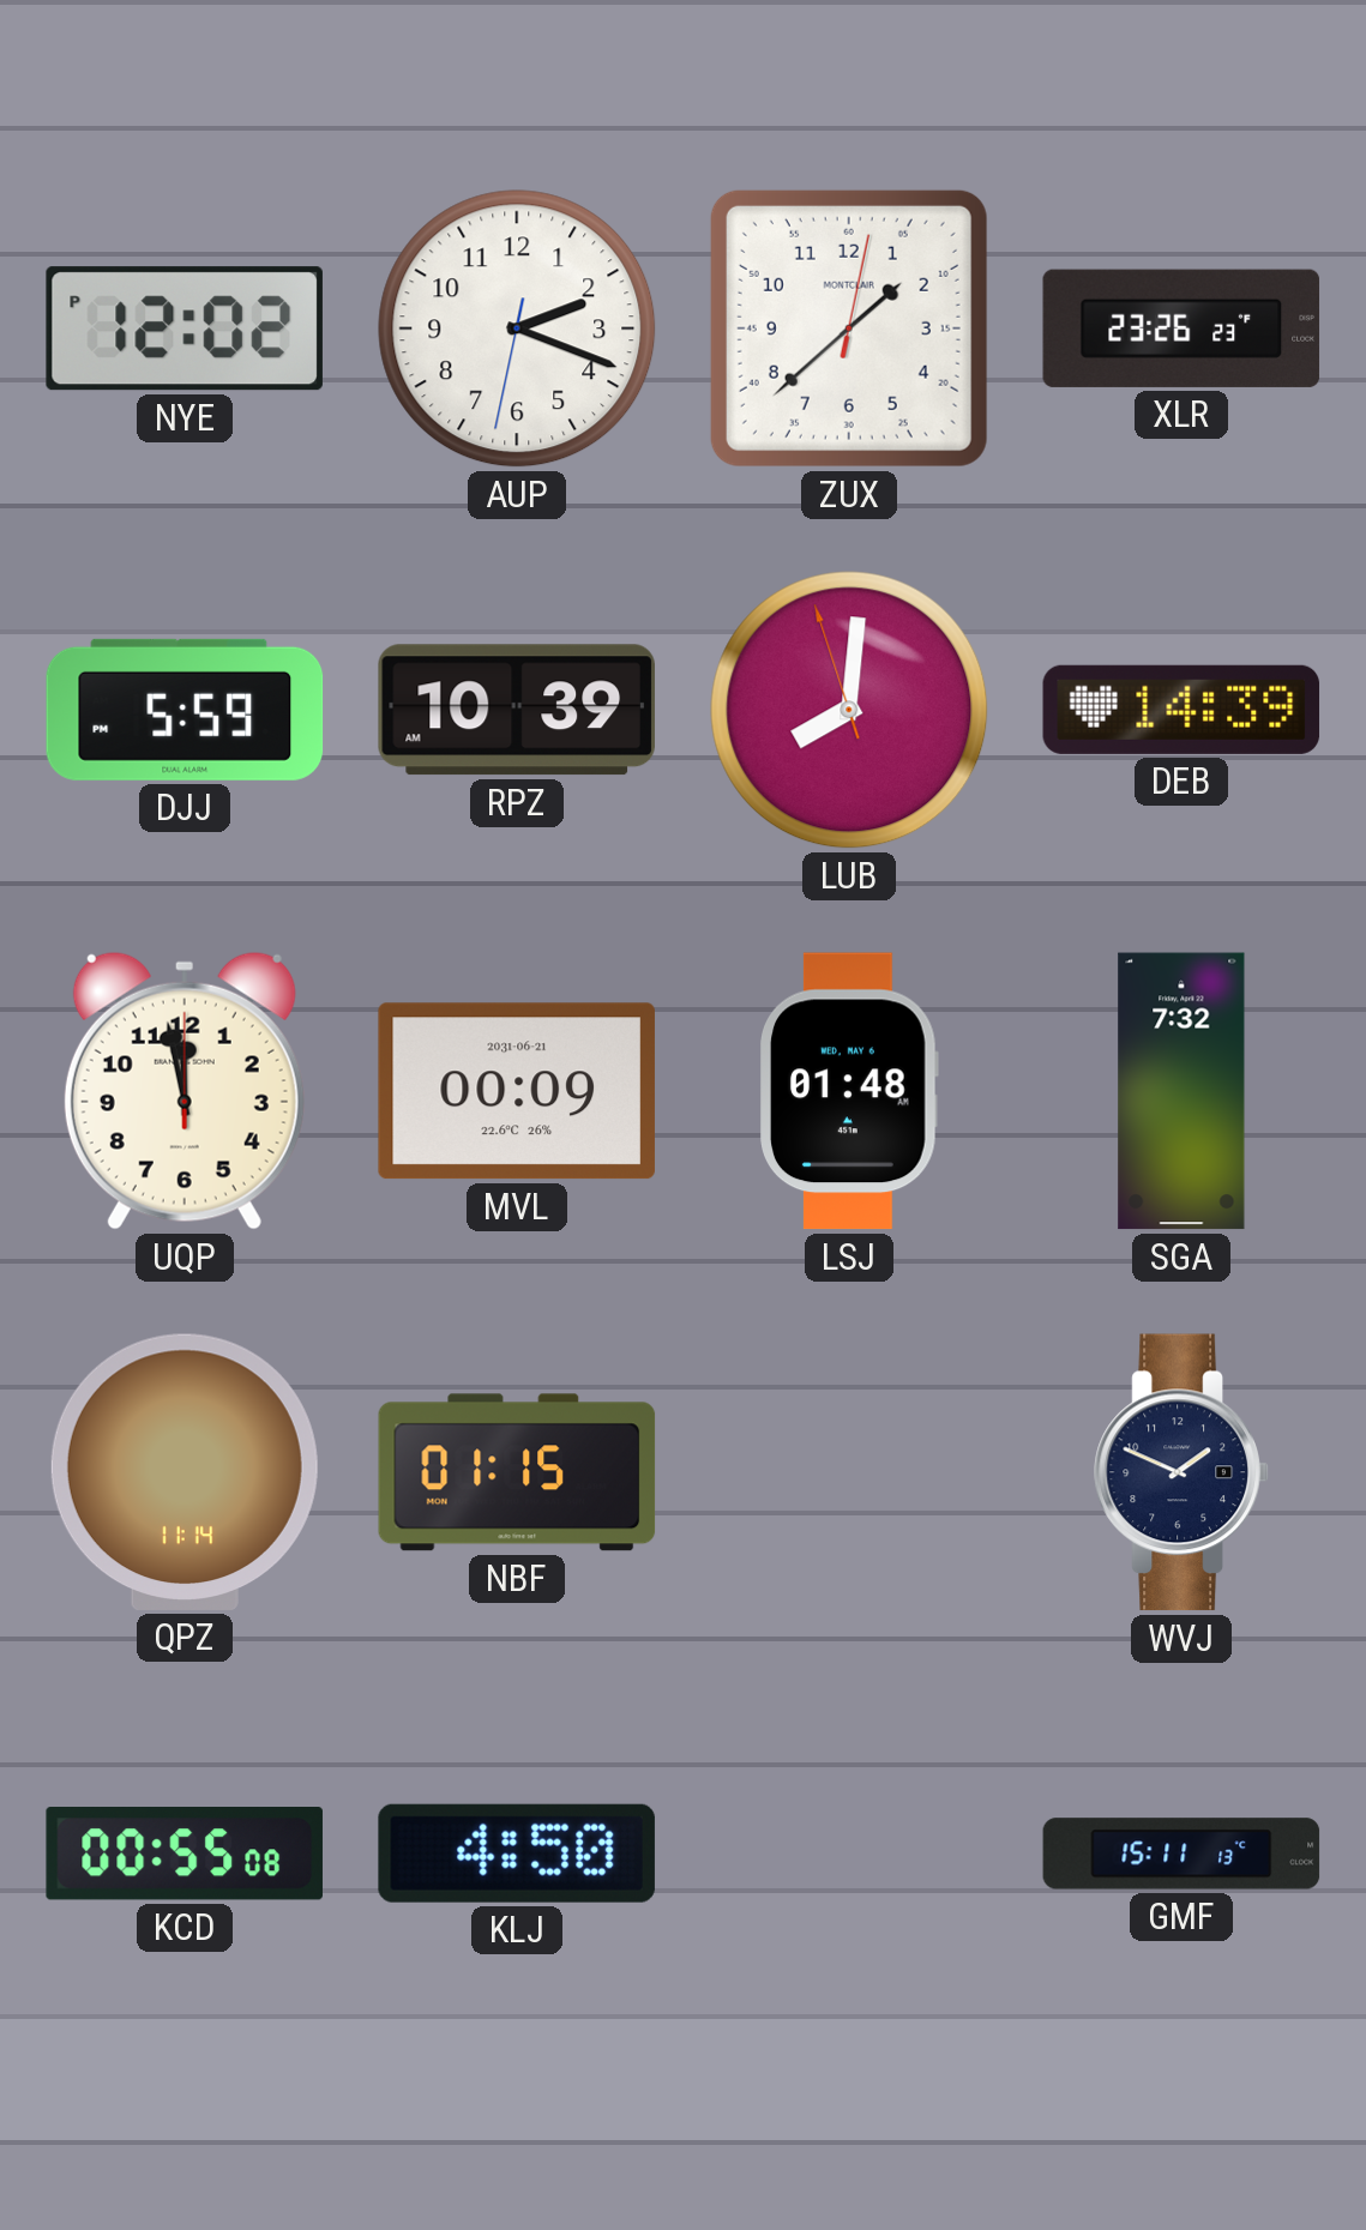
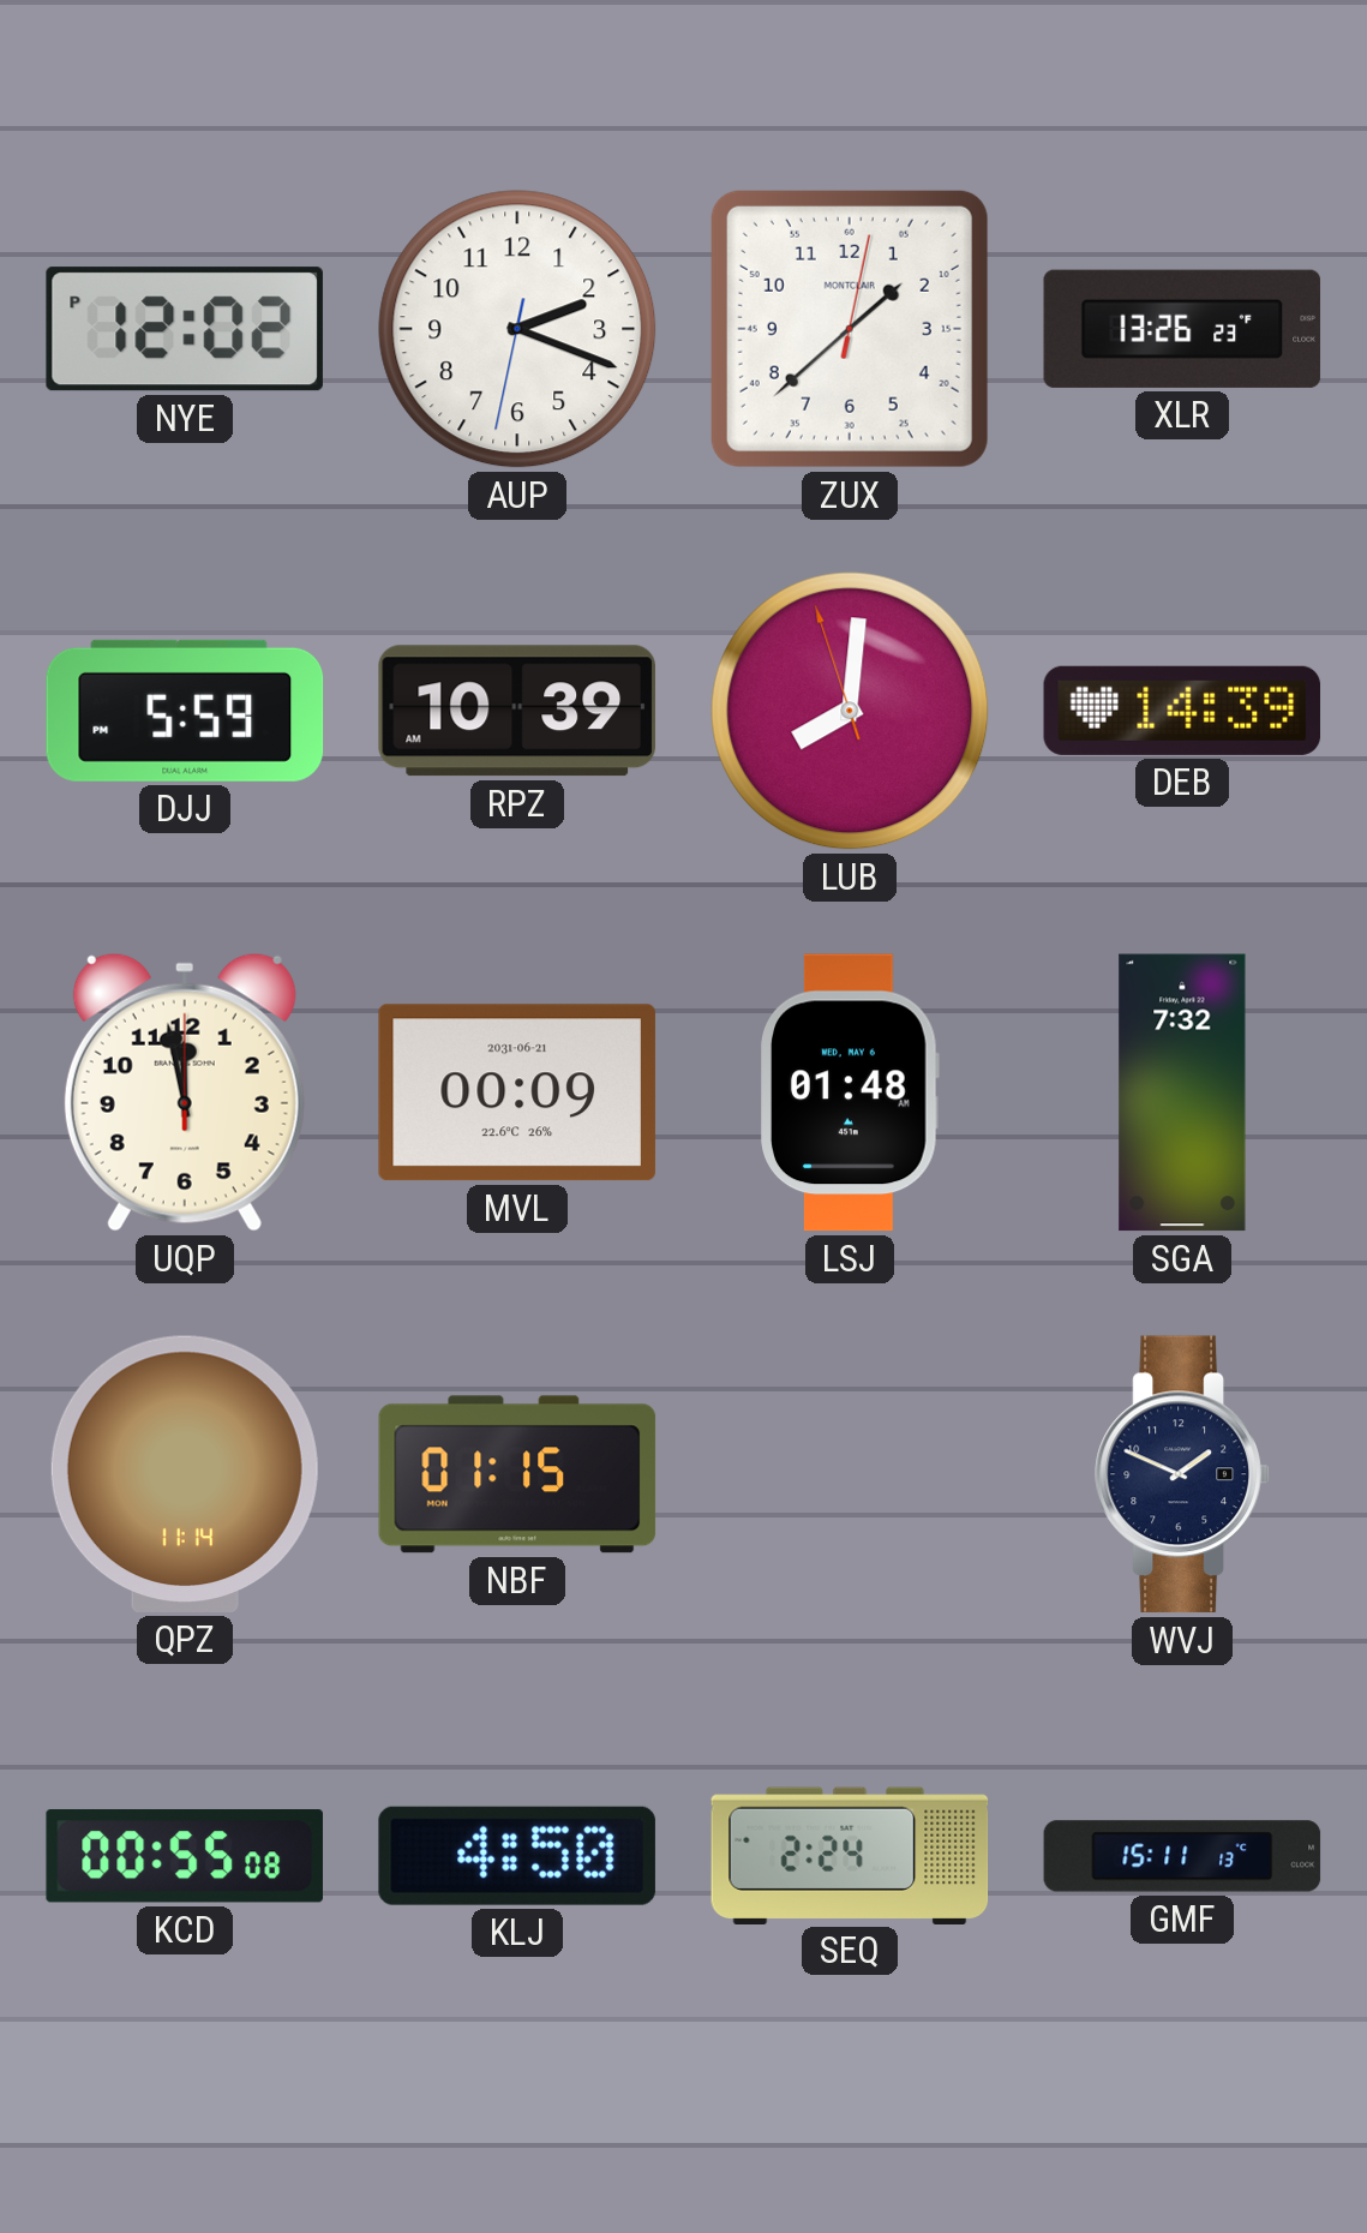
XLR: 23:26 -> 13:26
SEQ: none -> 2:24
